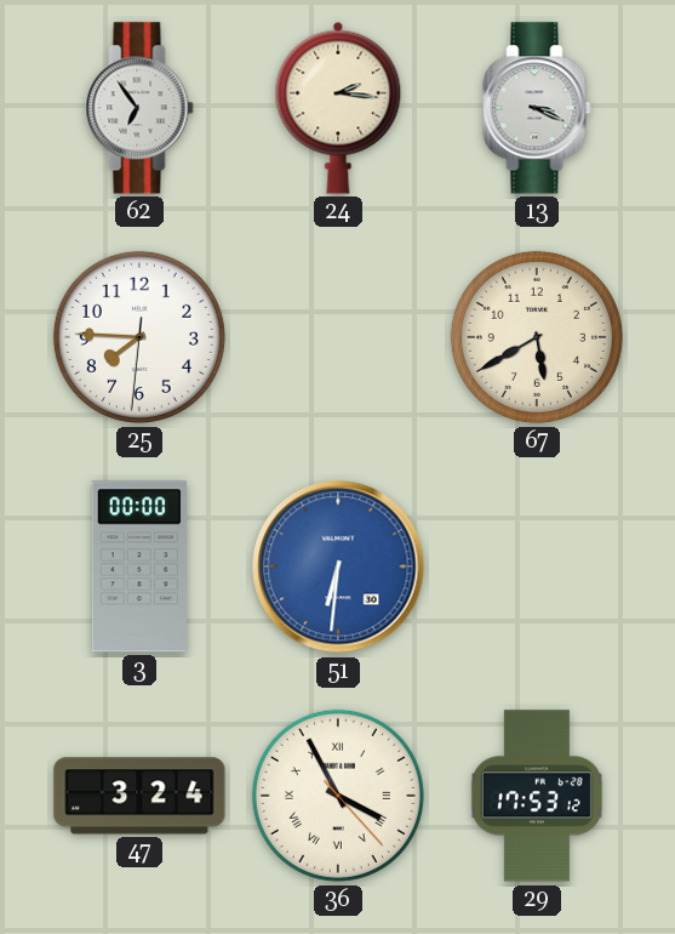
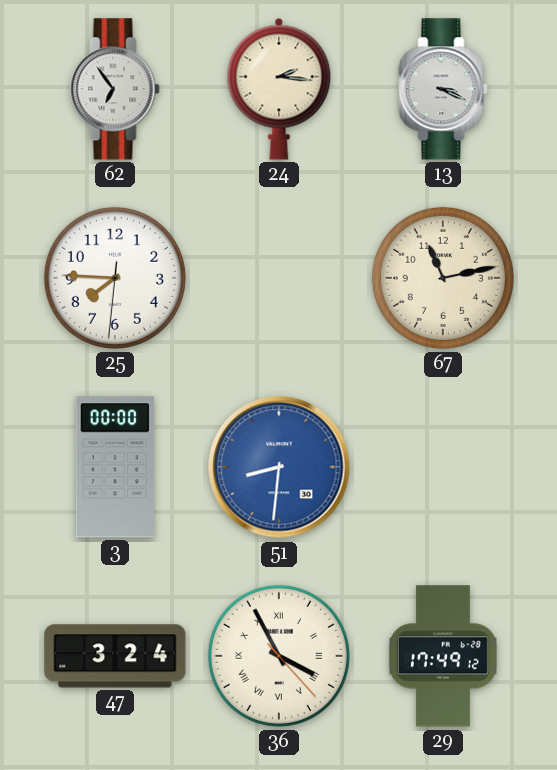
67: 5:40 -> 11:13
51: 6:31 -> 8:31
29: 17:53 -> 17:49
